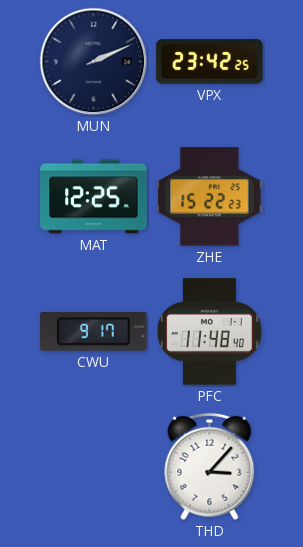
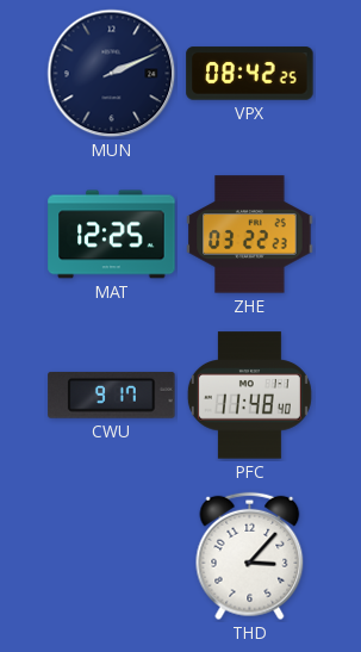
VPX: 23:42 -> 08:42
ZHE: 15:22 -> 03:22
